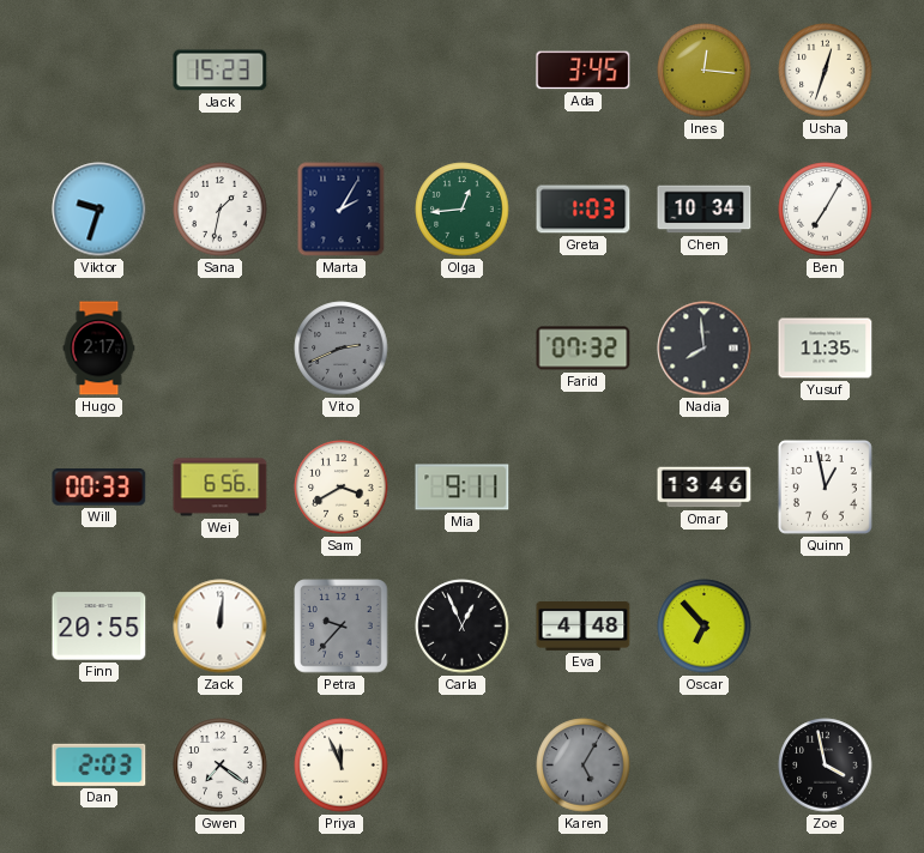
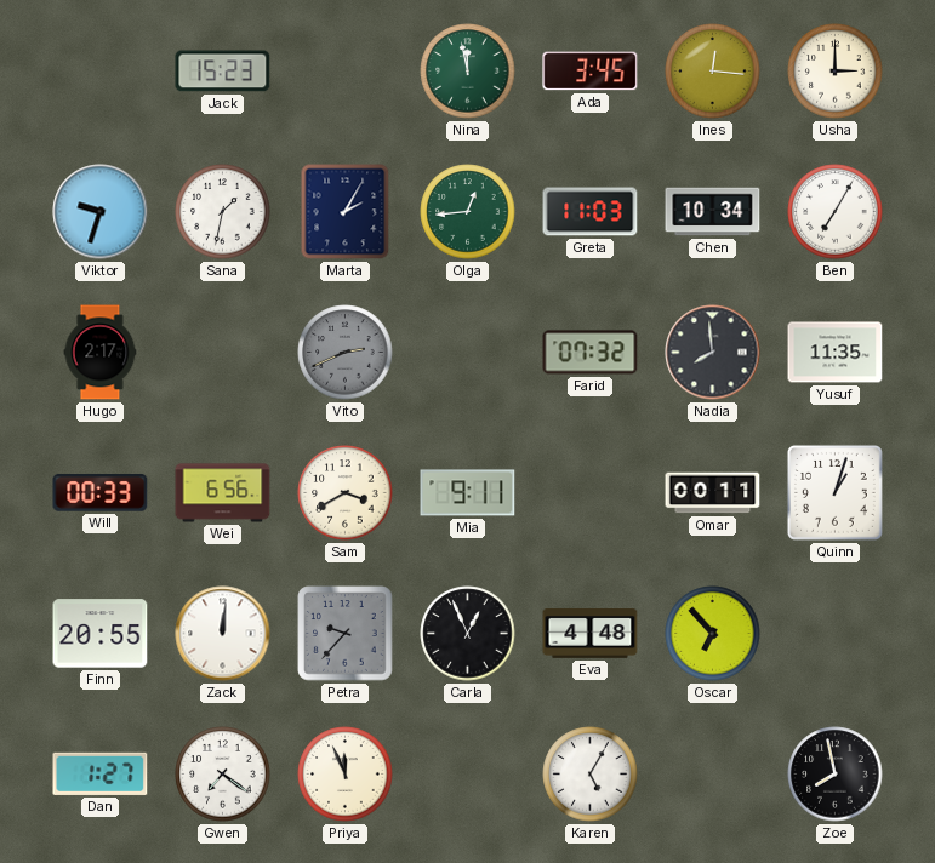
Nina: none -> 11:58
Usha: 12:33 -> 3:00
Greta: 1:03 -> 11:03
Omar: 13:46 -> 00:11
Quinn: 12:58 -> 1:03
Dan: 2:03 -> 1:27
Karen dial: grey -> white
Zoe: 3:58 -> 7:58
